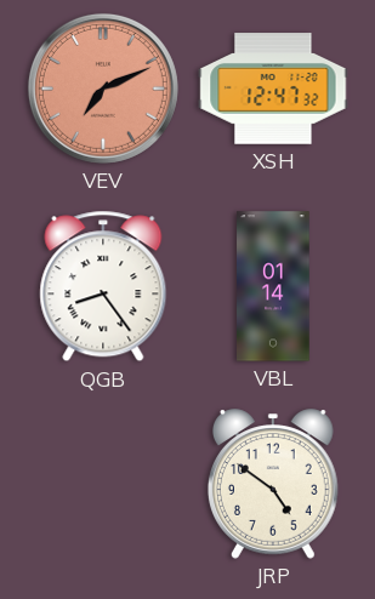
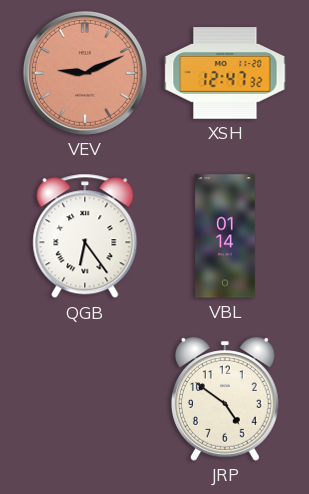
VEV: 7:11 -> 9:11
QGB: 8:24 -> 6:24
